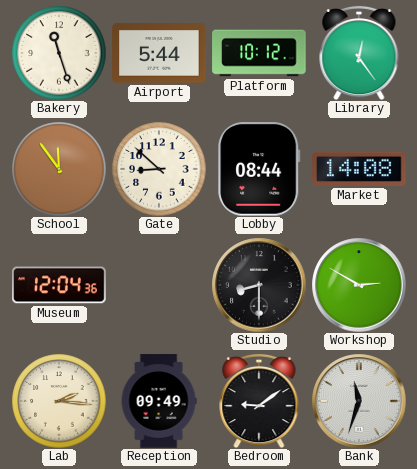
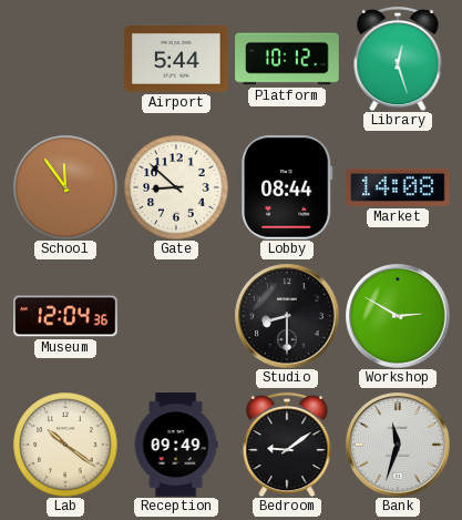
Bakery: 11:27 -> none
Library: 12:24 -> 12:27
Lab: 2:16 -> 10:21
